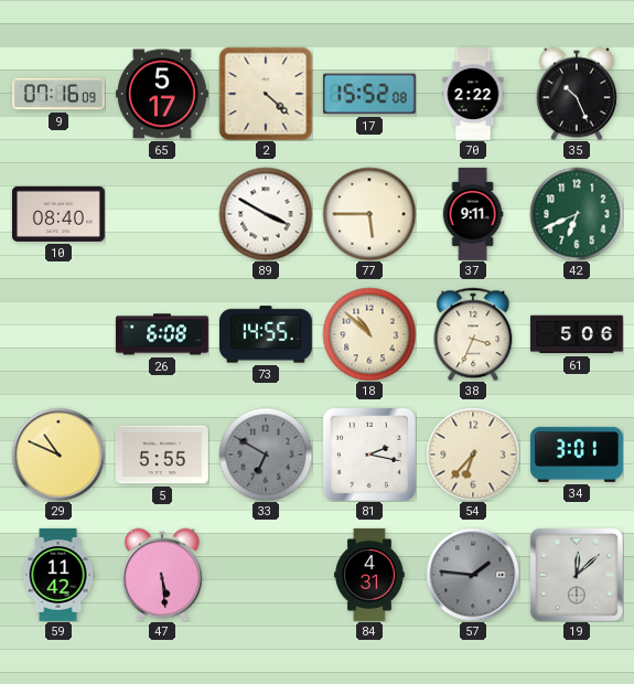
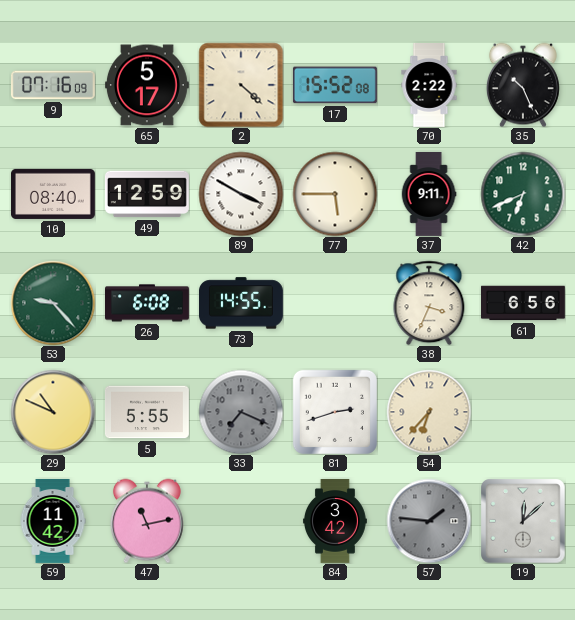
49: none -> 12:59
53: none -> 9:23
18: 10:52 -> none
61: 5:06 -> 6:56
33: 6:50 -> 7:19
81: 2:17 -> 2:42
34: 3:01 -> none
47: 5:29 -> 11:13
84: 4:31 -> 3:42
